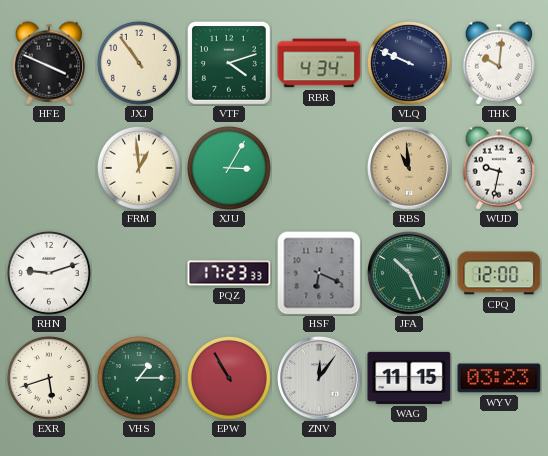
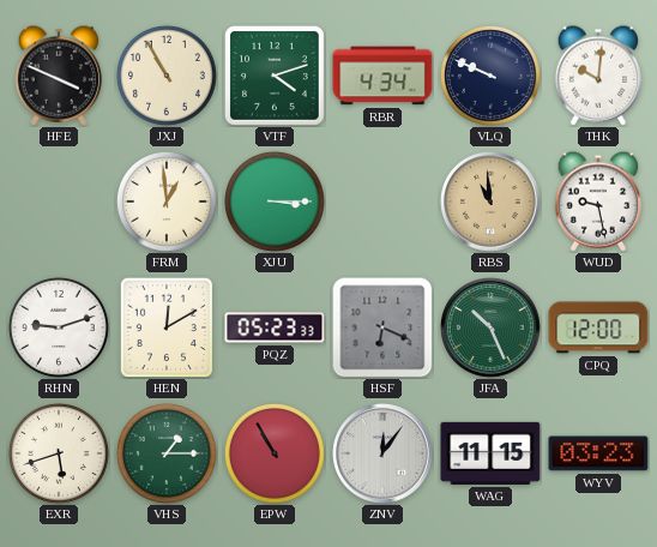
JXJ: 10:54 -> 10:55
XJU: 3:05 -> 3:15
WUD: 9:32 -> 9:28
HEN: none -> 12:10
PQZ: 17:23 -> 05:23
